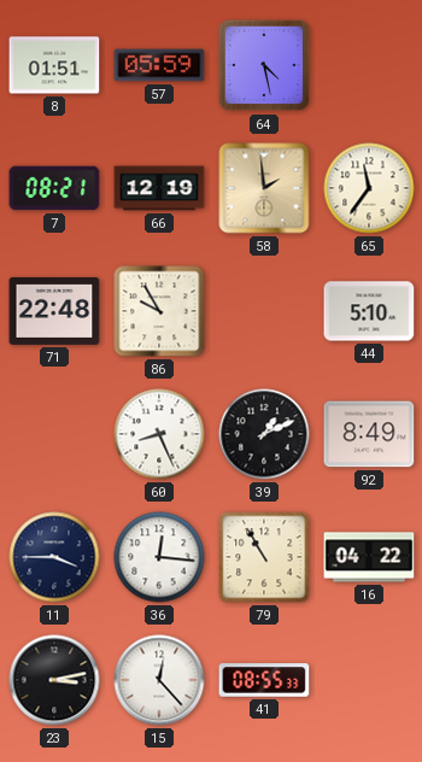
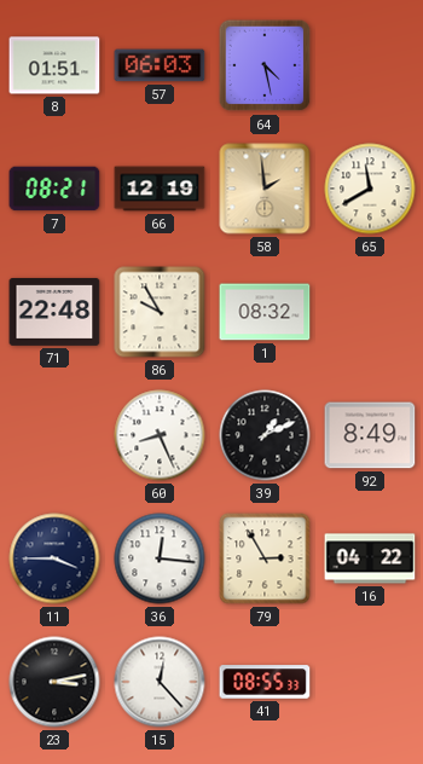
57: 05:59 -> 06:03
65: 11:36 -> 11:40
1: none -> 08:32
44: 5:10 -> none
79: 10:55 -> 2:55
